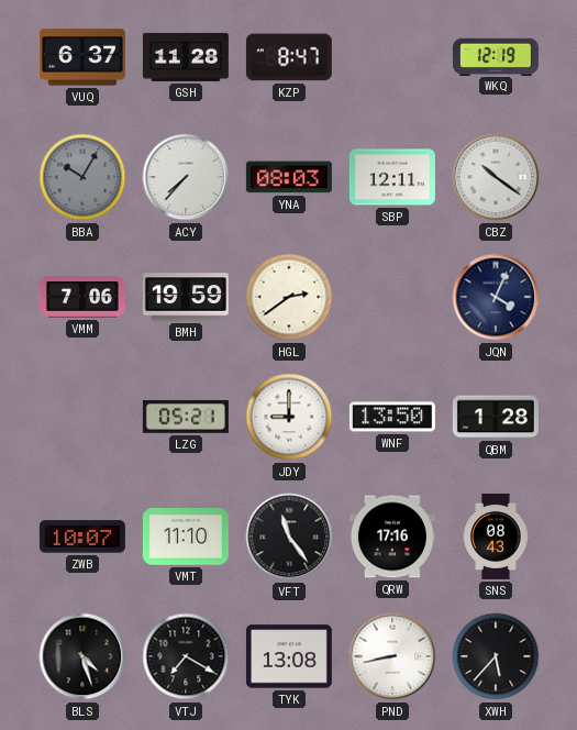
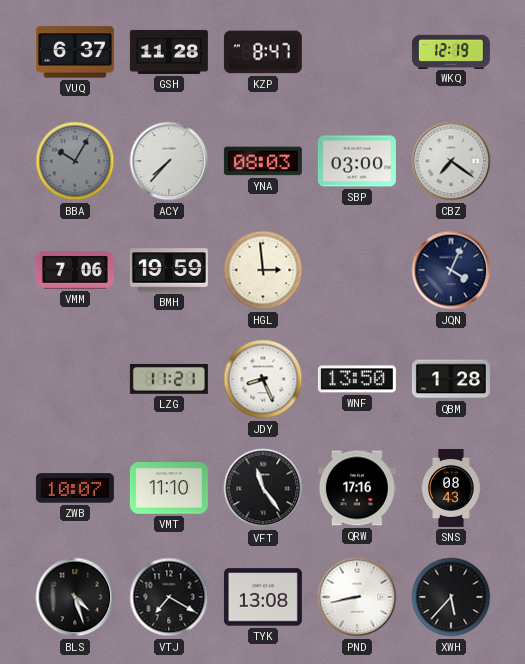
SBP: 12:11 -> 03:00
CBZ: 10:21 -> 7:21
HGL: 2:39 -> 2:59
LZG: 05:21 -> 11:21
JDY: 9:00 -> 8:26
